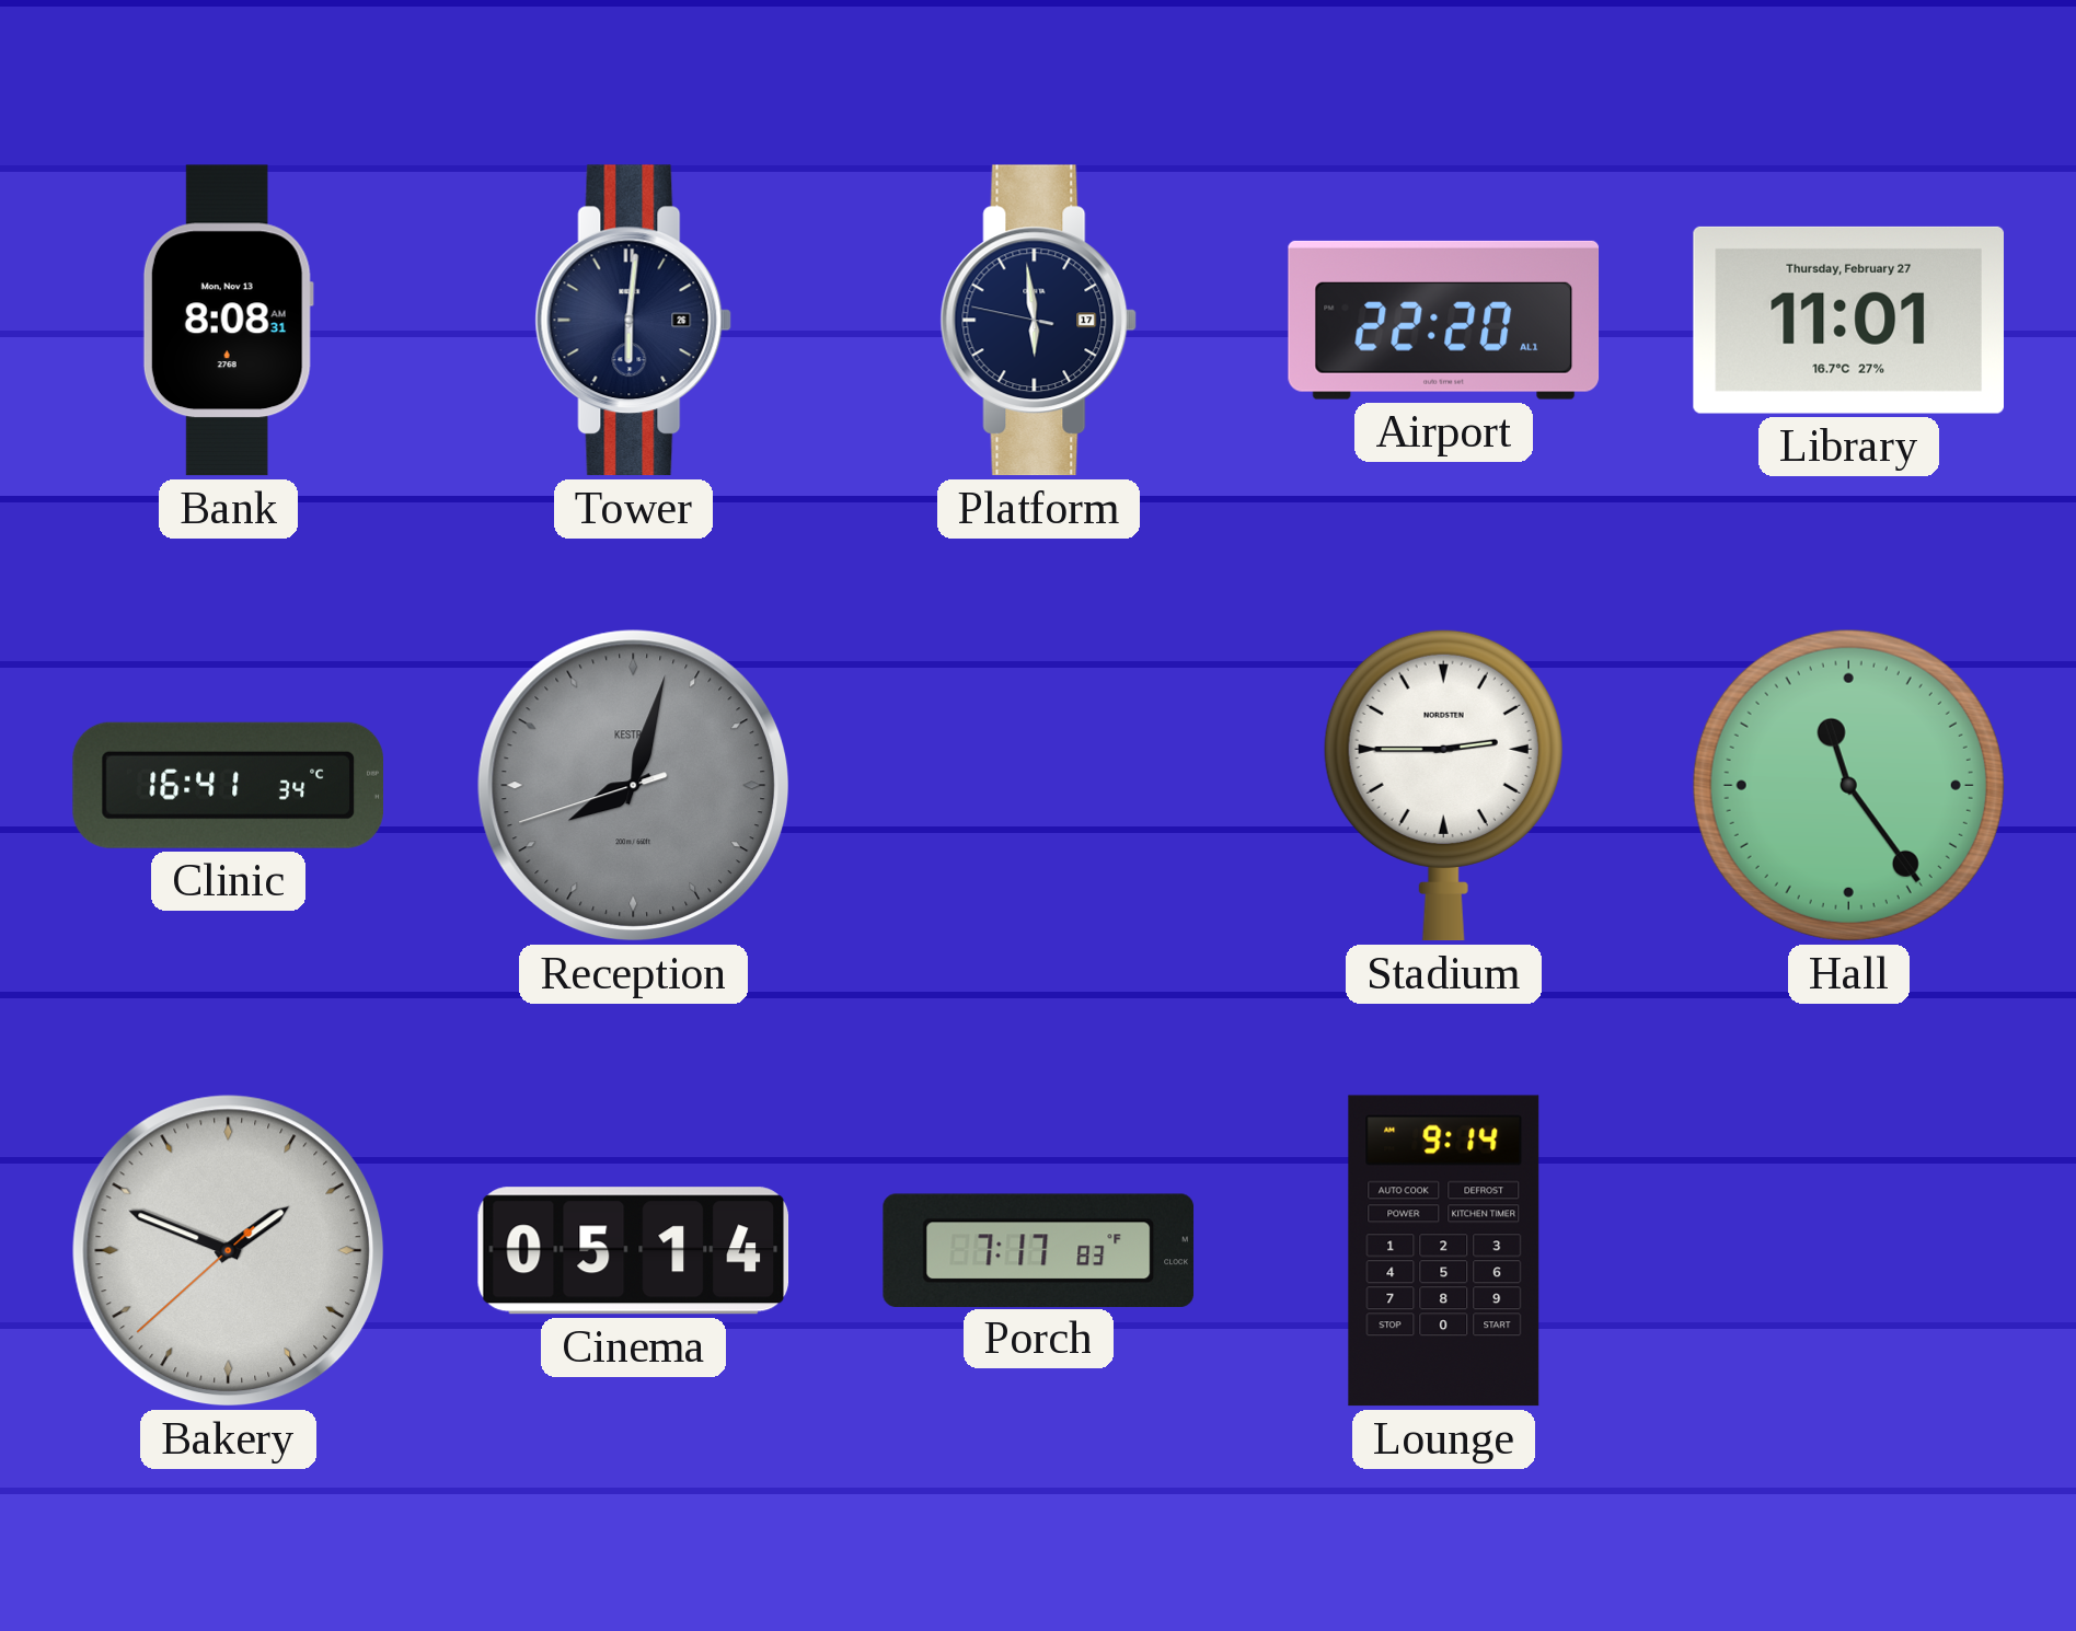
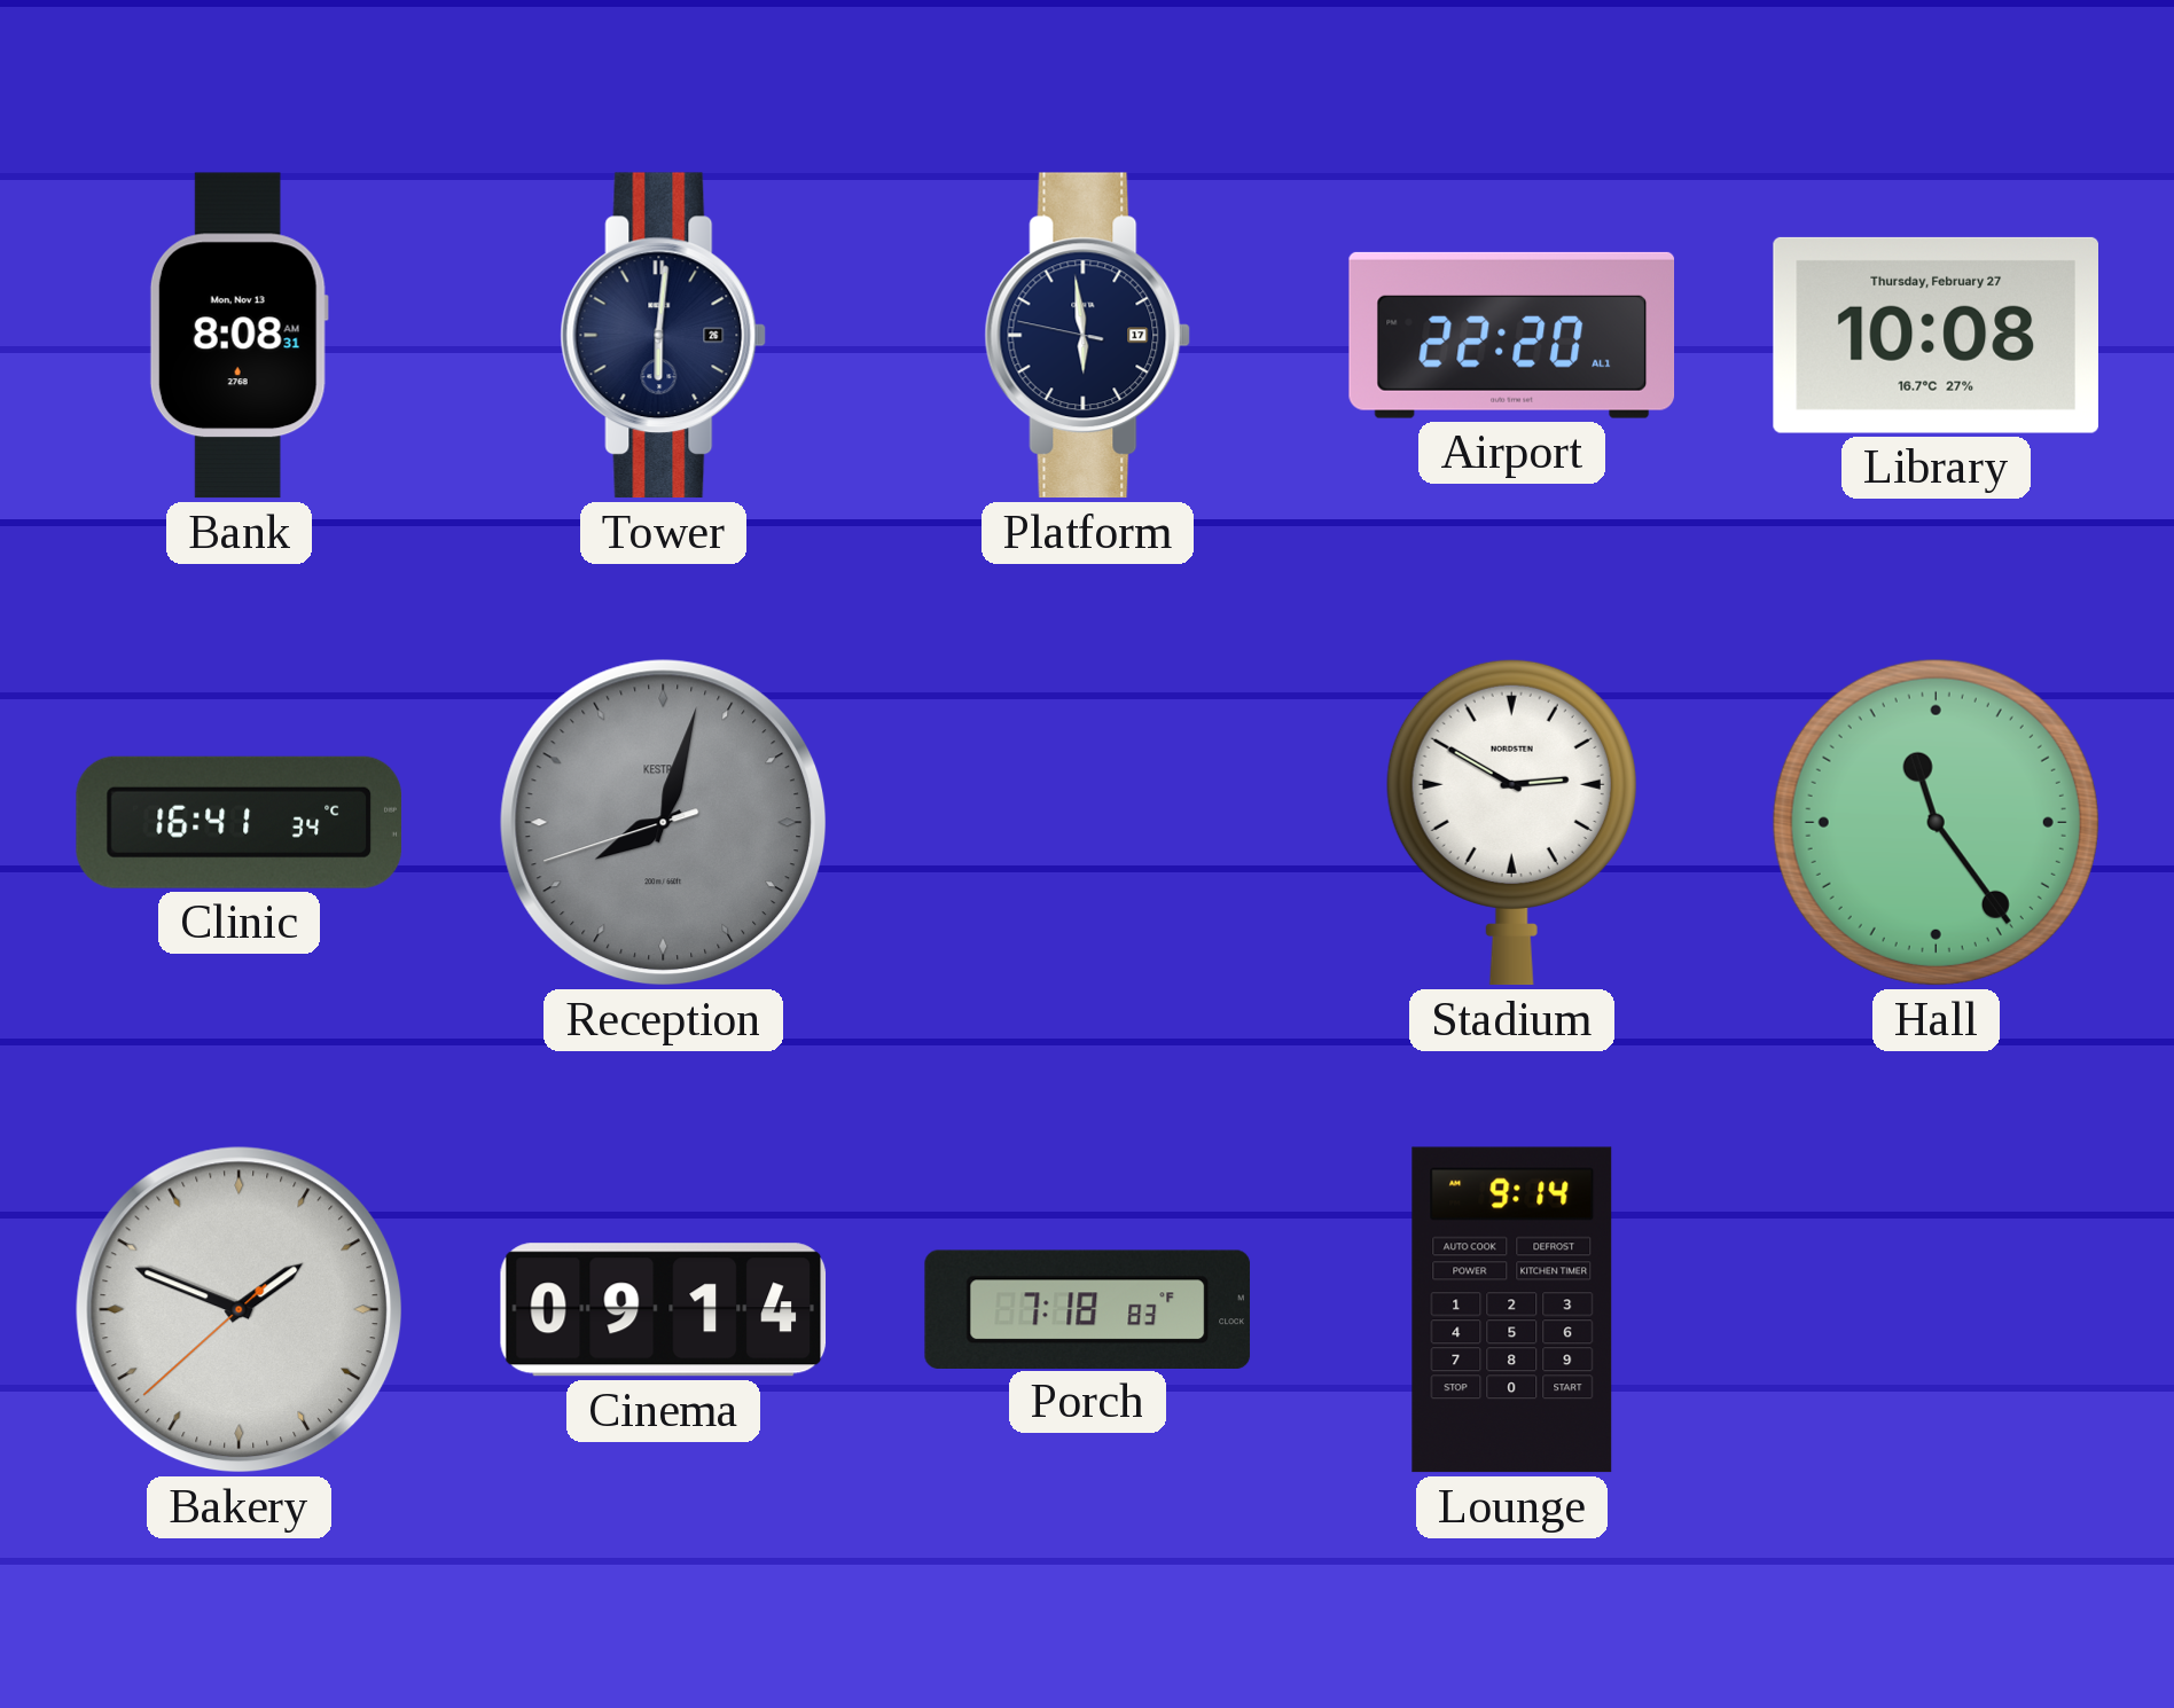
Library: 11:01 -> 10:08
Stadium: 2:45 -> 2:50
Cinema: 05:14 -> 09:14
Porch: 7:17 -> 7:18
